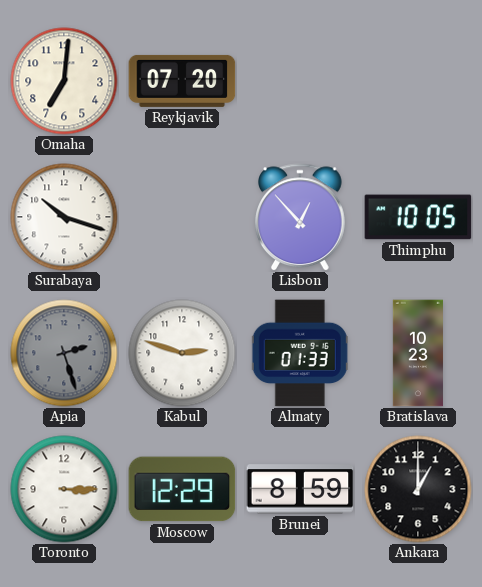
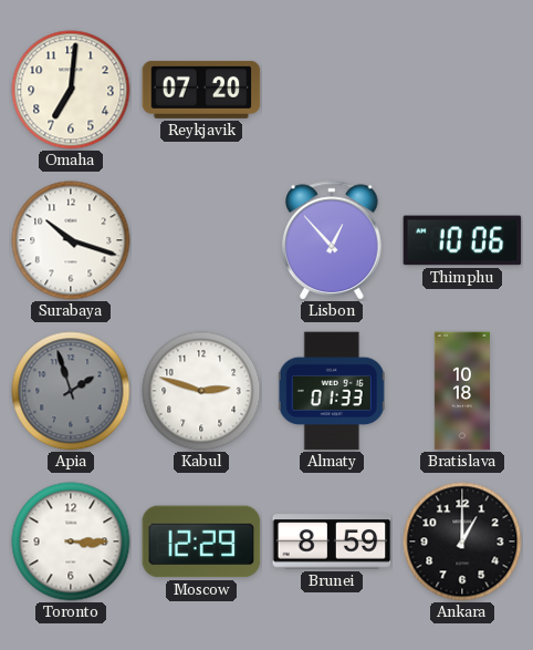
Thimphu: 10:05 -> 10:06
Apia: 2:27 -> 1:57
Bratislava: 10:23 -> 10:18
